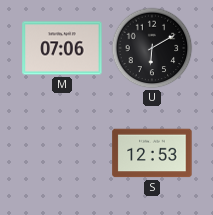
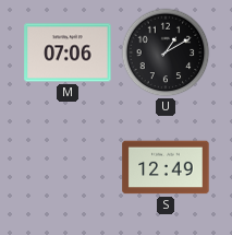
U: 6:10 -> 1:10
S: 12:53 -> 12:49
